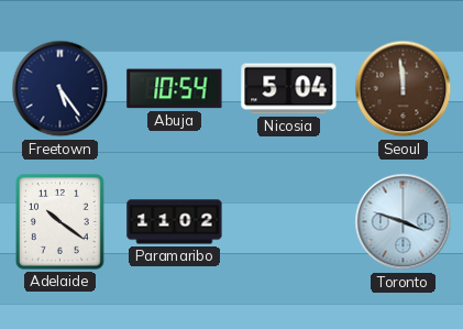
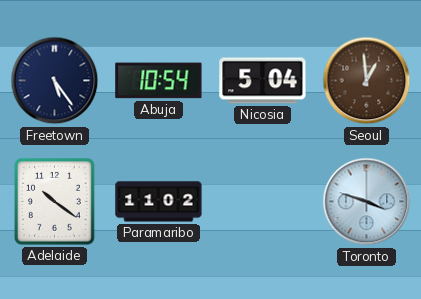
Seoul: 11:59 -> 12:59
